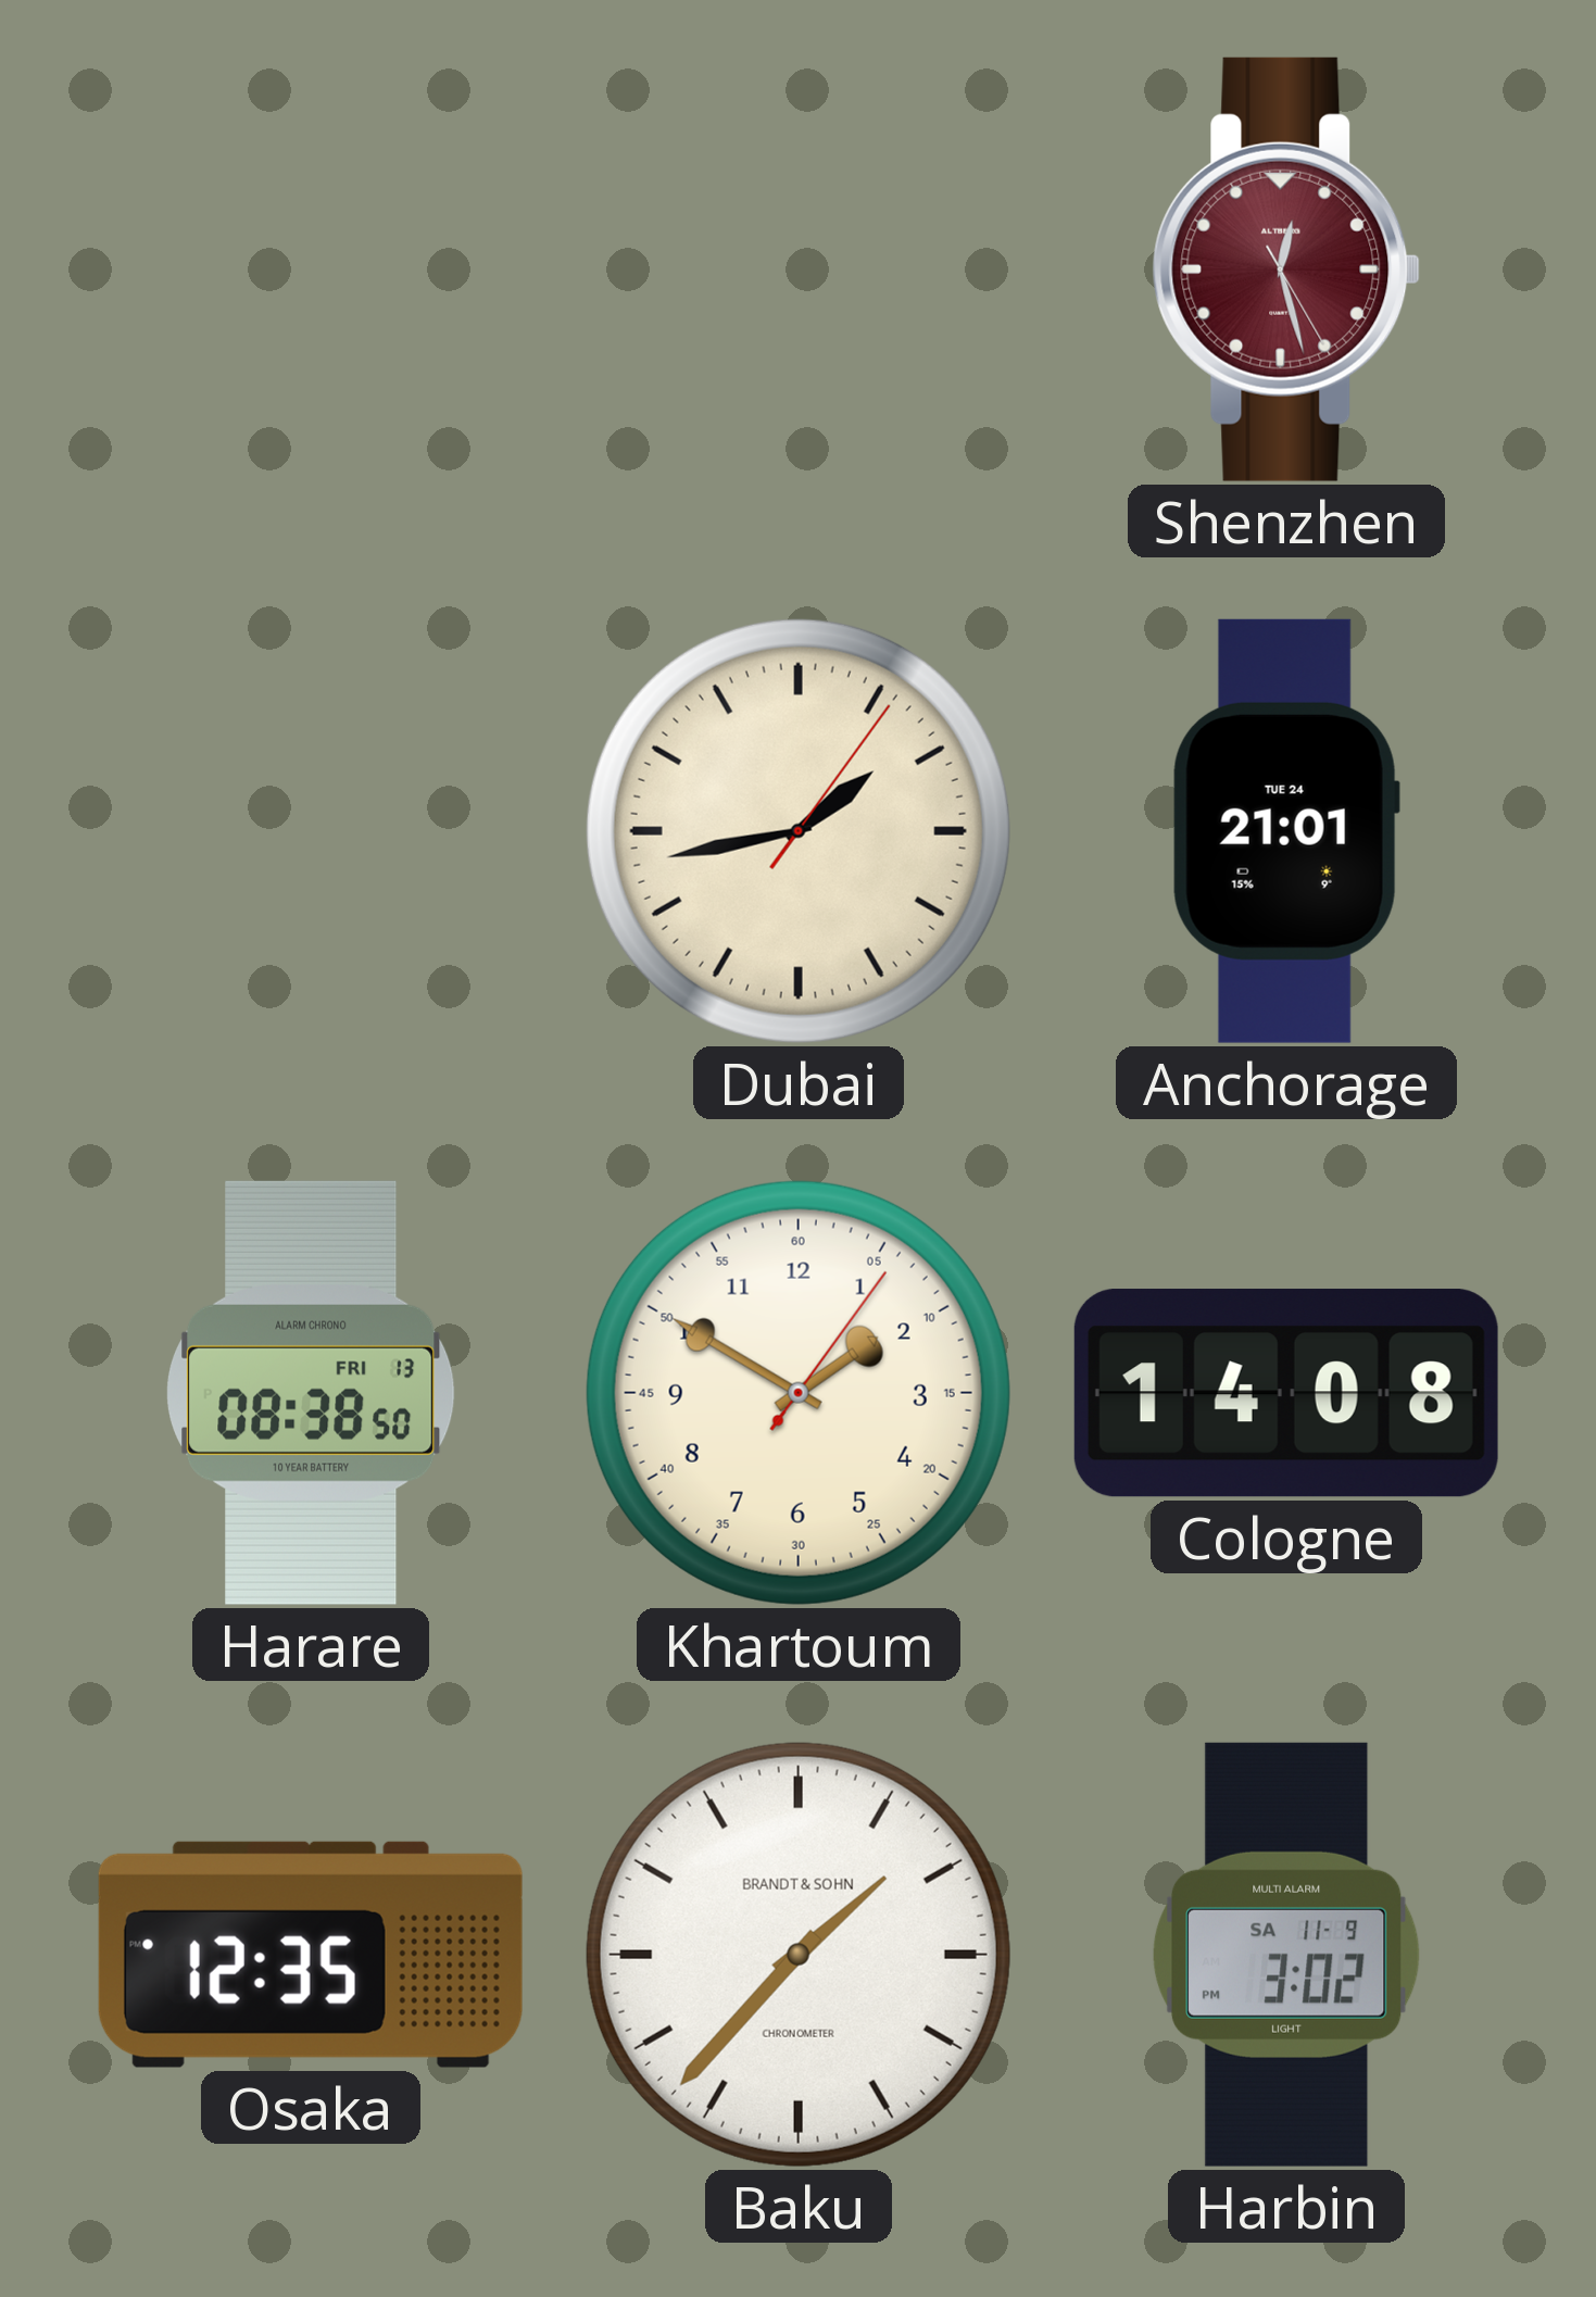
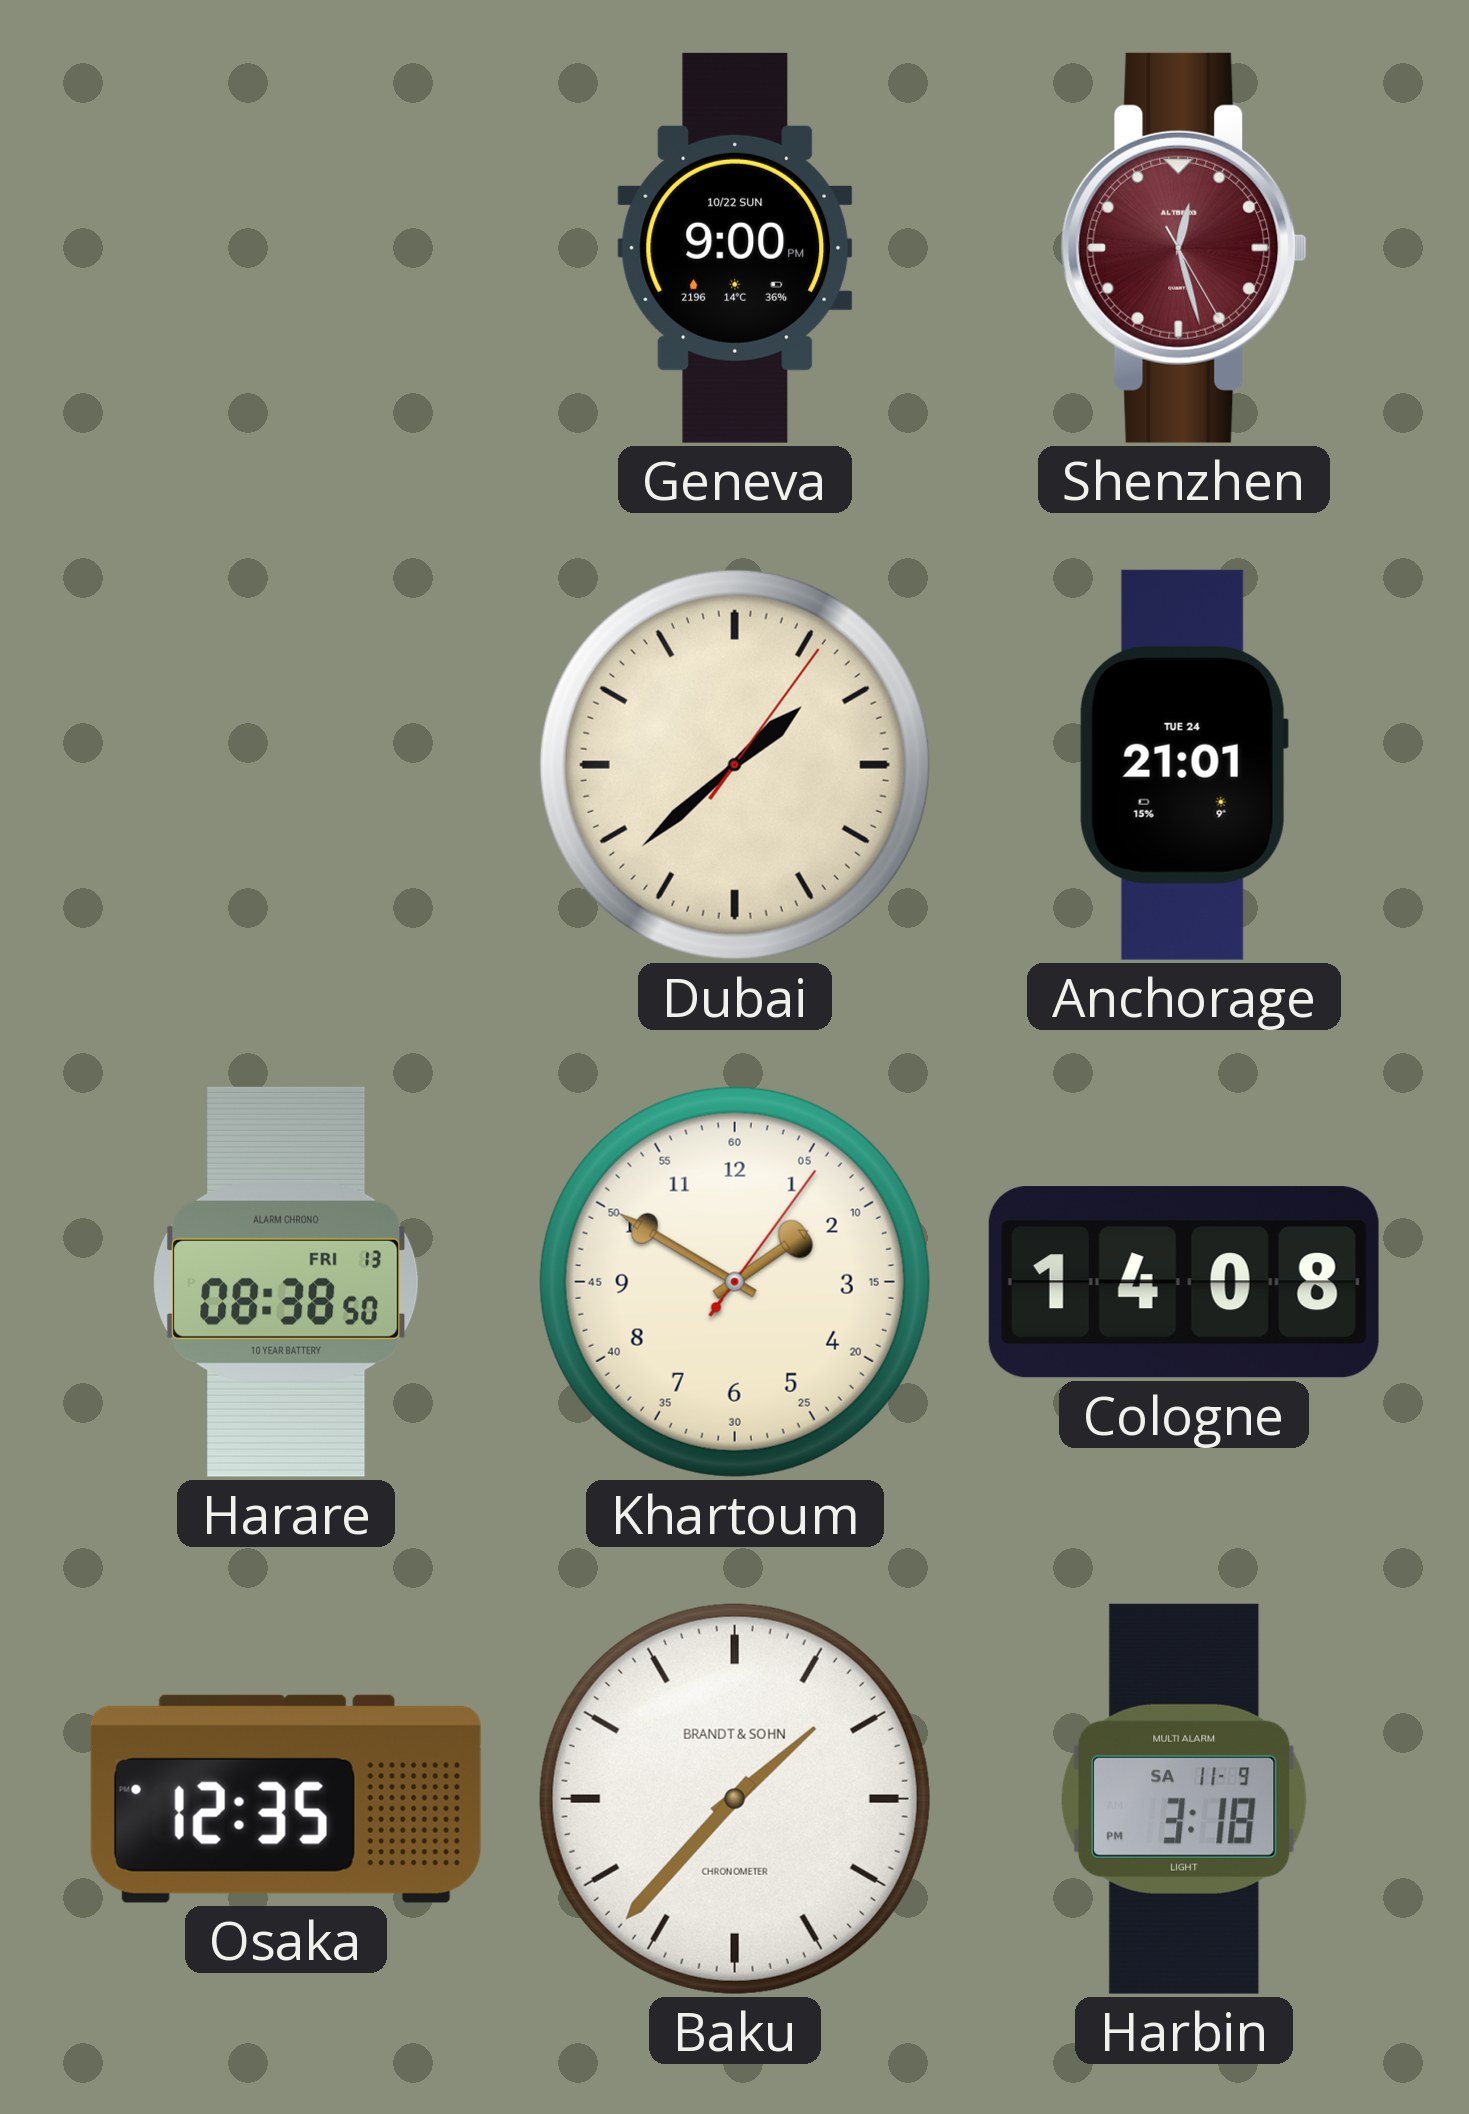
Geneva: none -> 9:00
Dubai: 1:43 -> 1:38
Harbin: 3:02 -> 3:18
